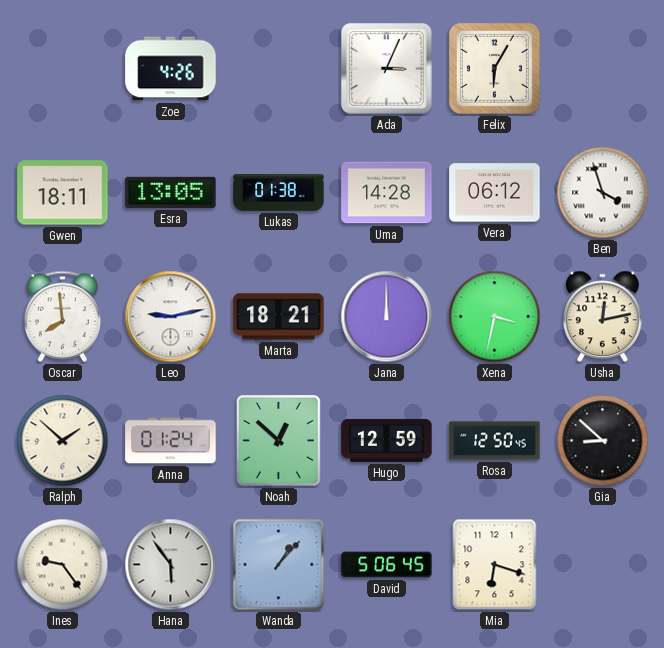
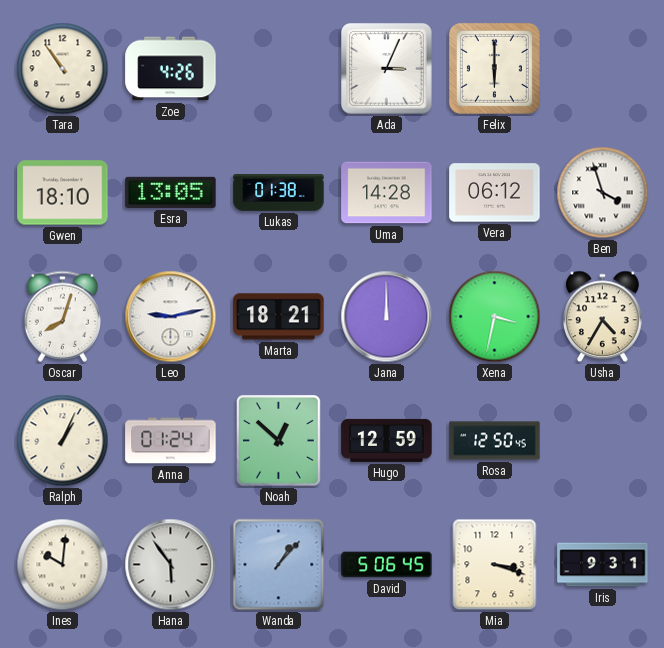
Tara: none -> 10:54
Felix: 6:05 -> 6:00
Gwen: 18:11 -> 18:10
Oscar: 7:59 -> 8:03
Usha: 12:13 -> 4:35
Ralph: 1:52 -> 1:04
Gia: 8:52 -> none
Ines: 9:24 -> 10:01
Mia: 6:18 -> 3:18
Iris: none -> 9:31
